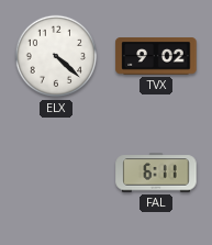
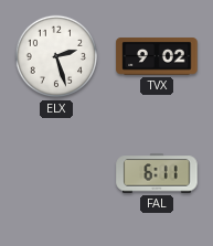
ELX: 4:22 -> 2:27
